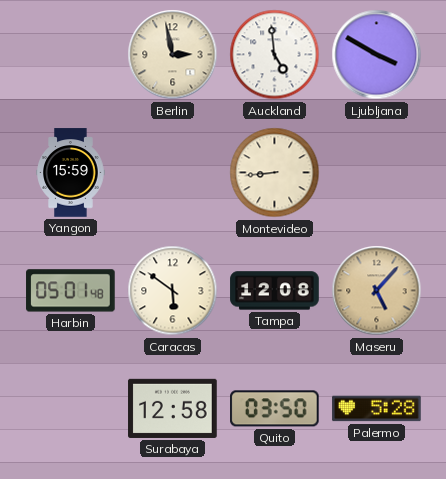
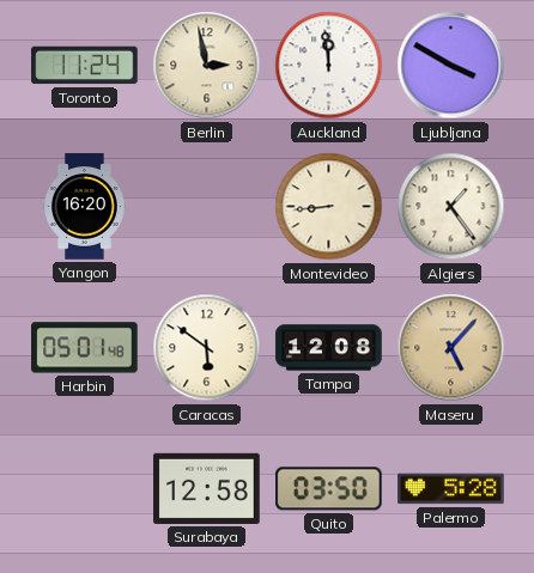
Toronto: none -> 11:24
Auckland: 4:59 -> 11:59
Yangon: 15:59 -> 16:20
Algiers: none -> 1:24
